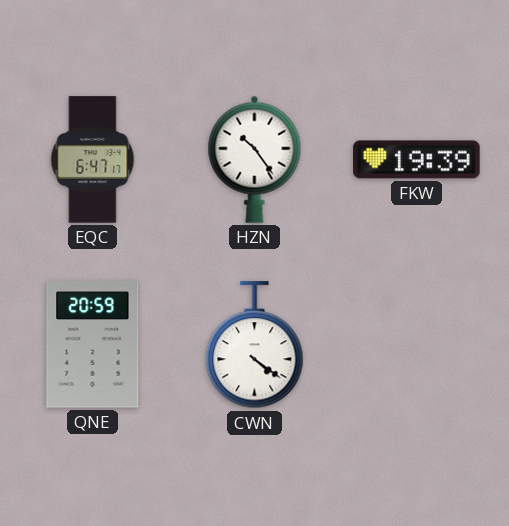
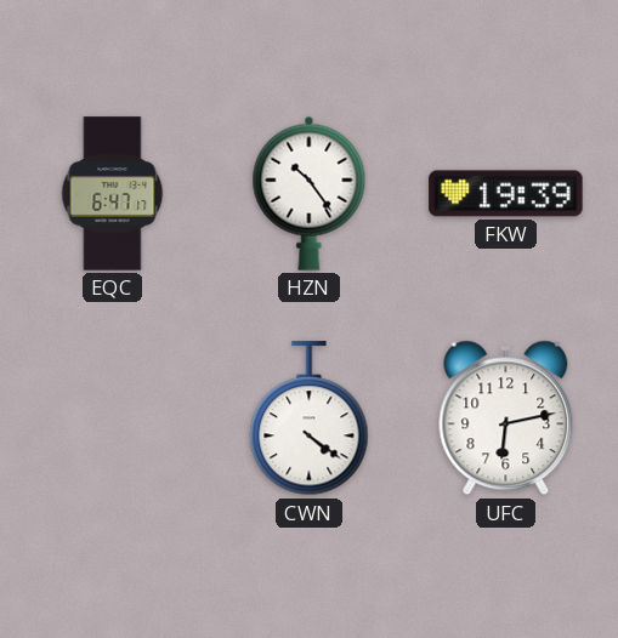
QNE: 20:59 -> none
UFC: none -> 6:13
